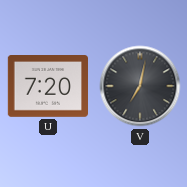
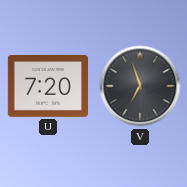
V: 7:02 -> 6:57
